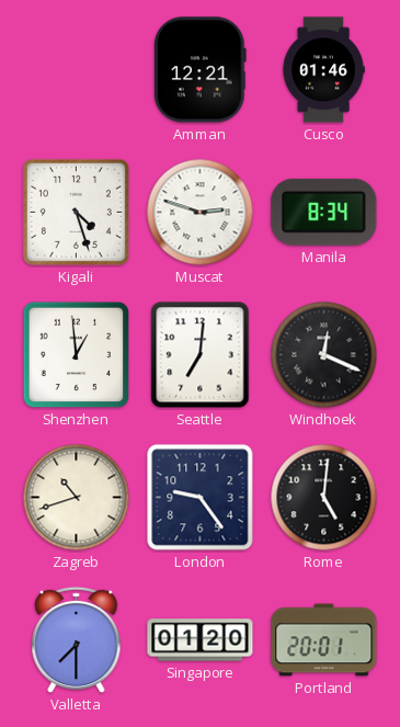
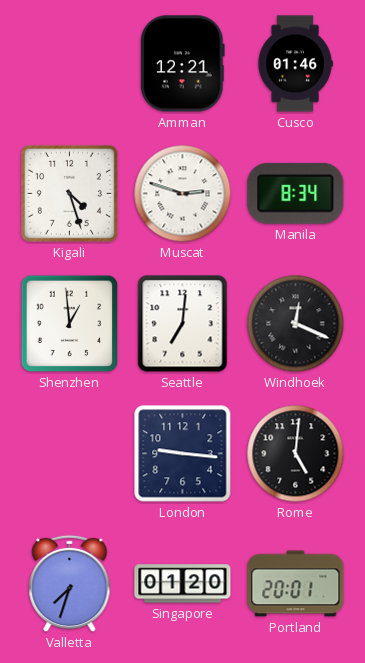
Zagreb: 10:42 -> none
London: 9:24 -> 9:16
Valletta: 7:30 -> 7:33
